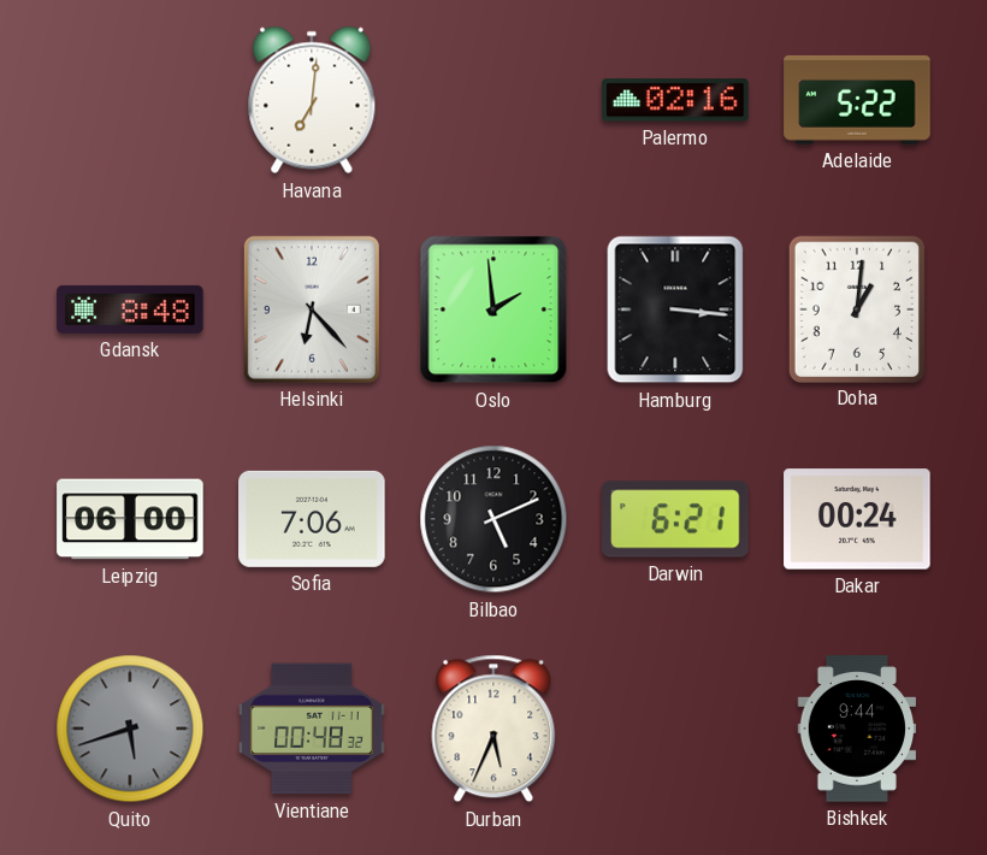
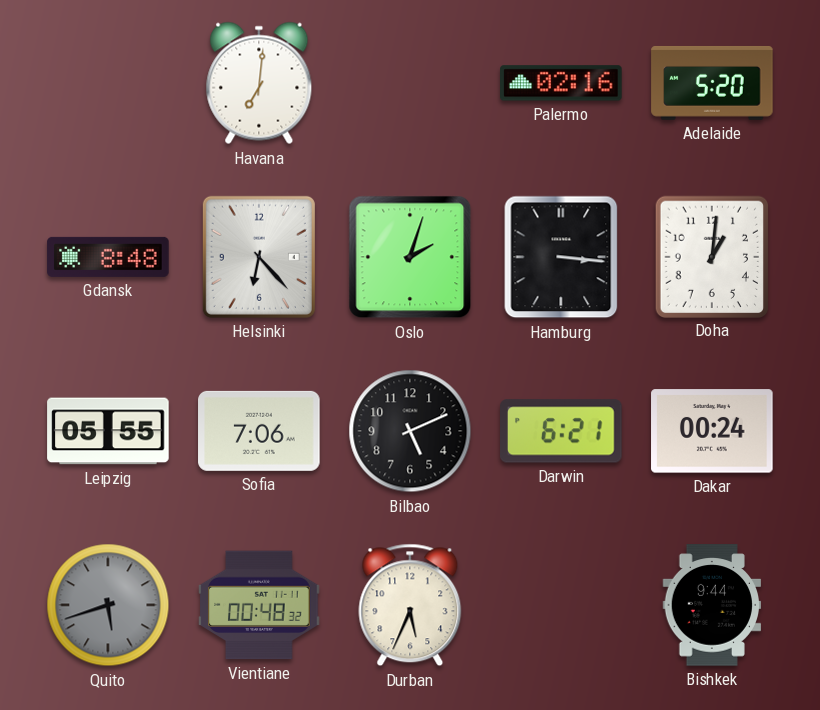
Adelaide: 5:22 -> 5:20
Oslo: 1:59 -> 2:03
Leipzig: 06:00 -> 05:55
